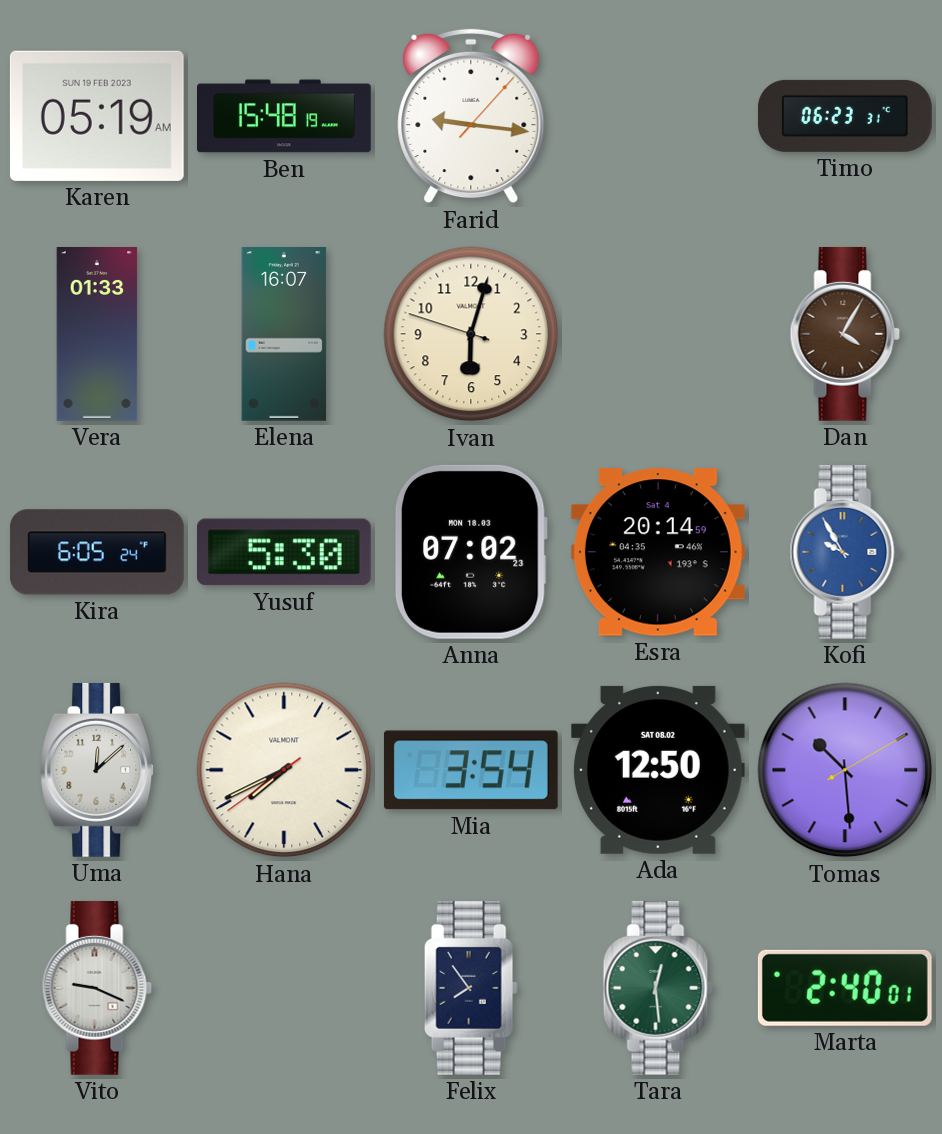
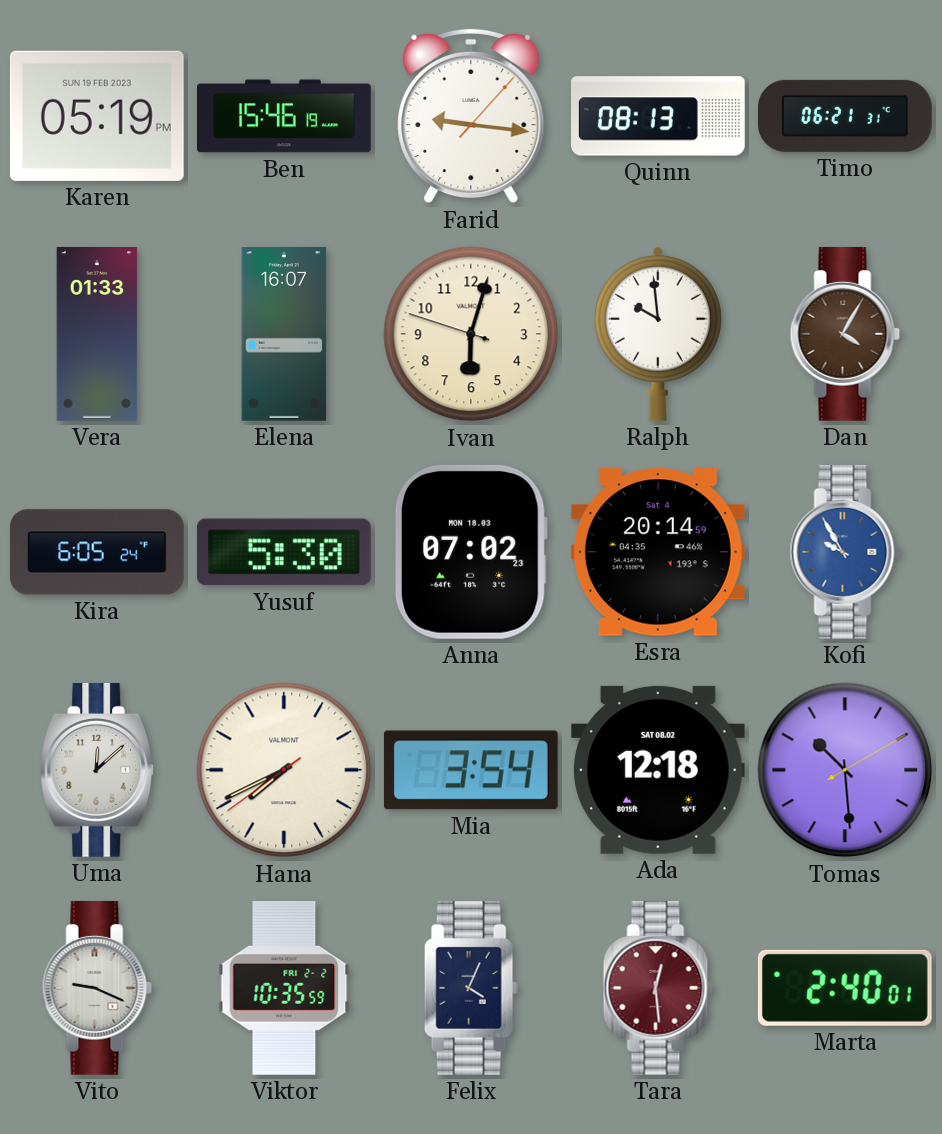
Karen: 05:19 AM -> 05:19 PM
Ben: 15:48 -> 15:46
Quinn: none -> 08:13
Timo: 06:23 -> 06:21
Ralph: none -> 9:59
Ada: 12:50 -> 12:18
Viktor: none -> 10:35
Felix: 7:54 -> 4:04
Tara dial: green -> burgundy
